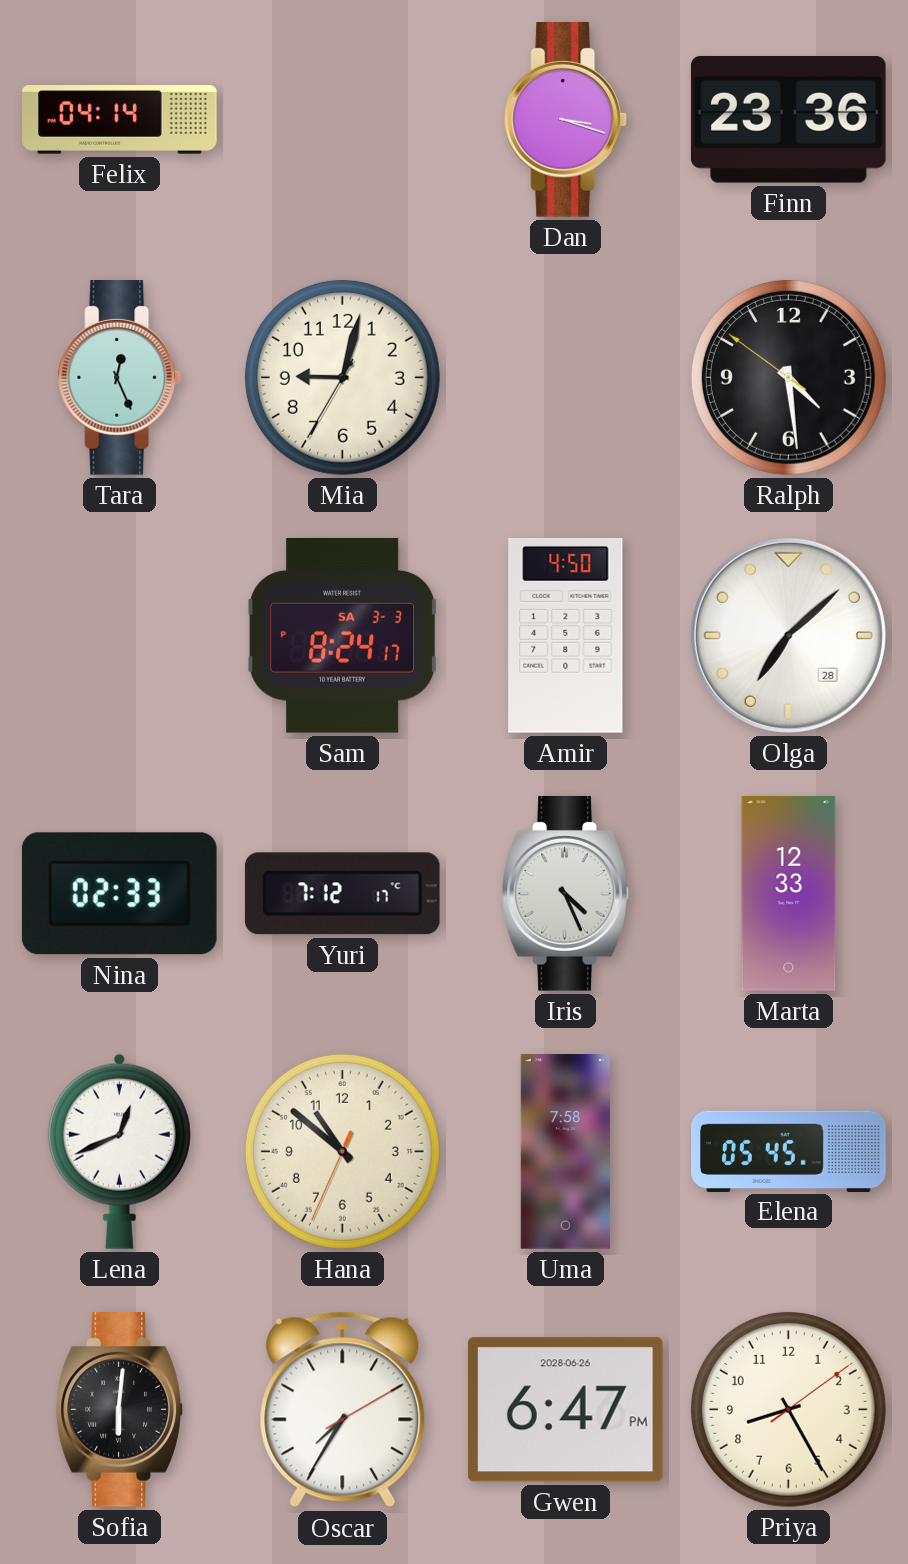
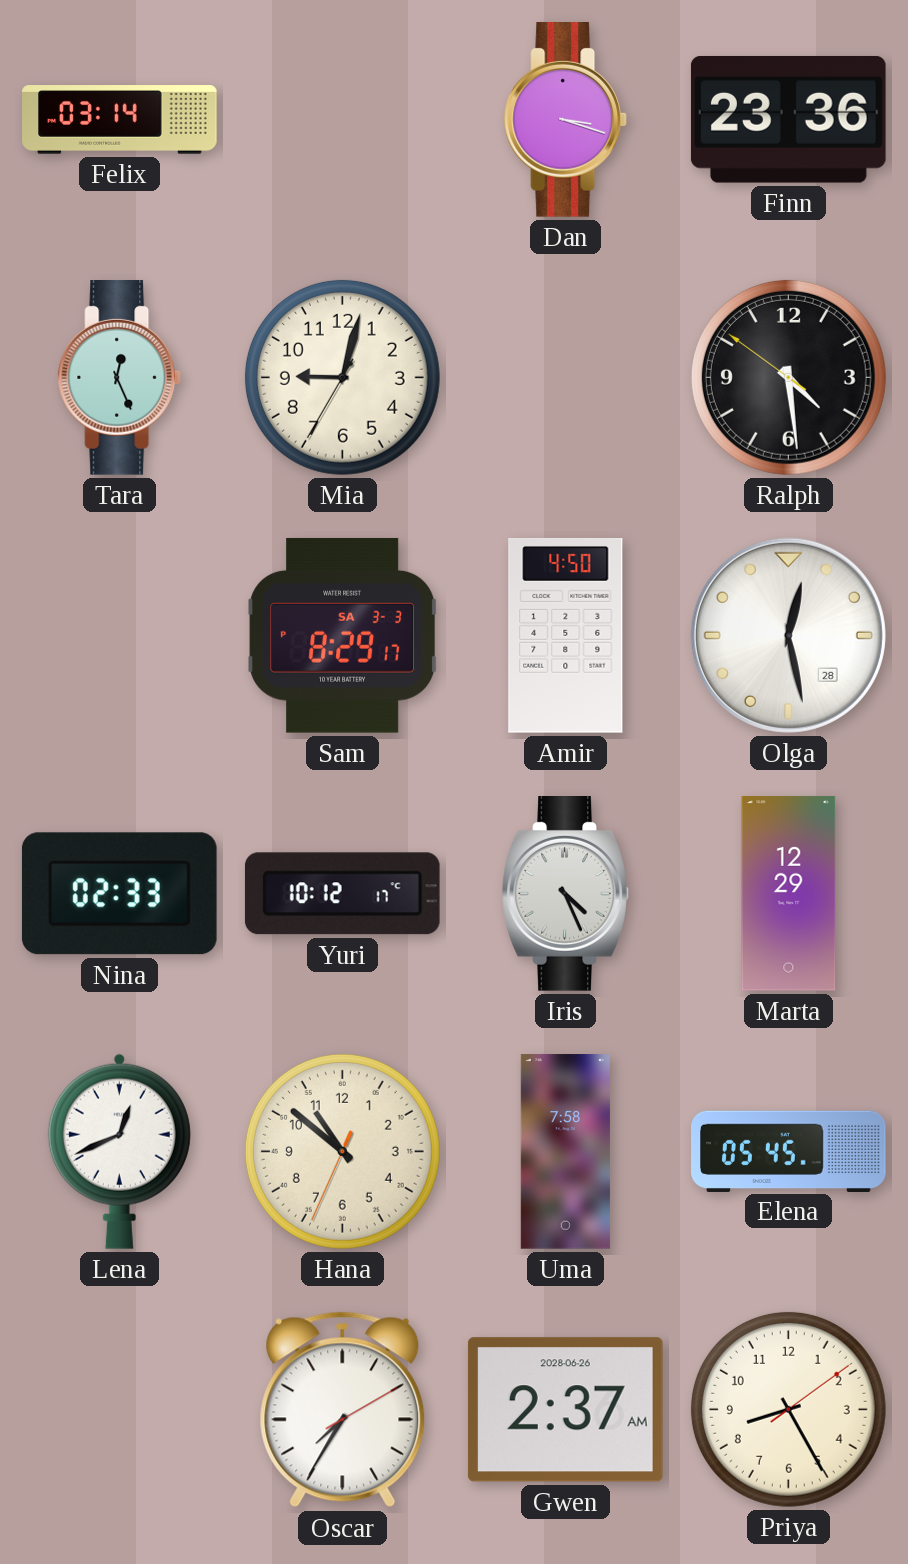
Felix: 04:14 -> 03:14
Sam: 8:24 -> 8:29
Olga: 7:08 -> 12:28
Yuri: 7:12 -> 10:12
Marta: 12:33 -> 12:29
Sofia: 6:01 -> none
Gwen: 6:47 -> 2:37
